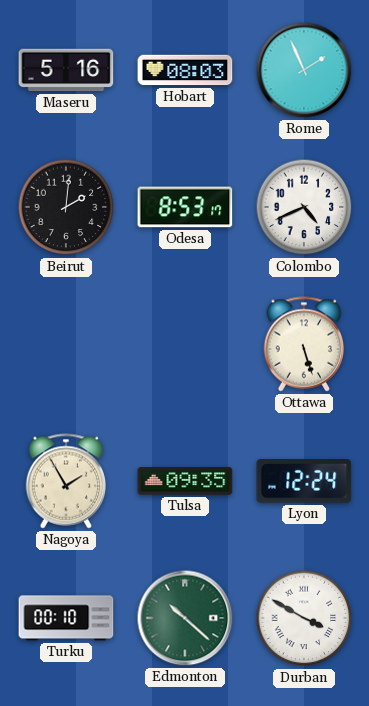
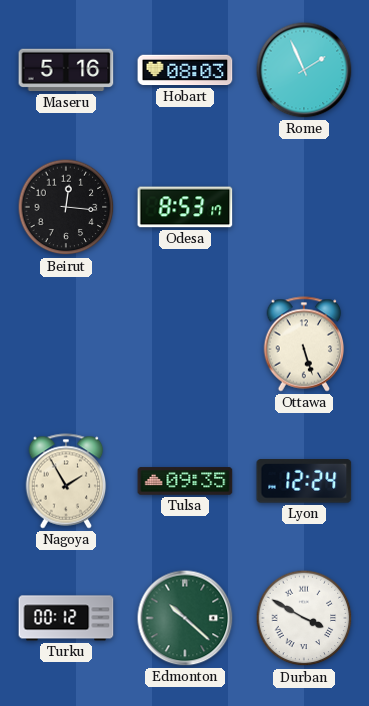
Beirut: 2:01 -> 12:16
Colombo: 4:41 -> none
Turku: 00:10 -> 00:12
